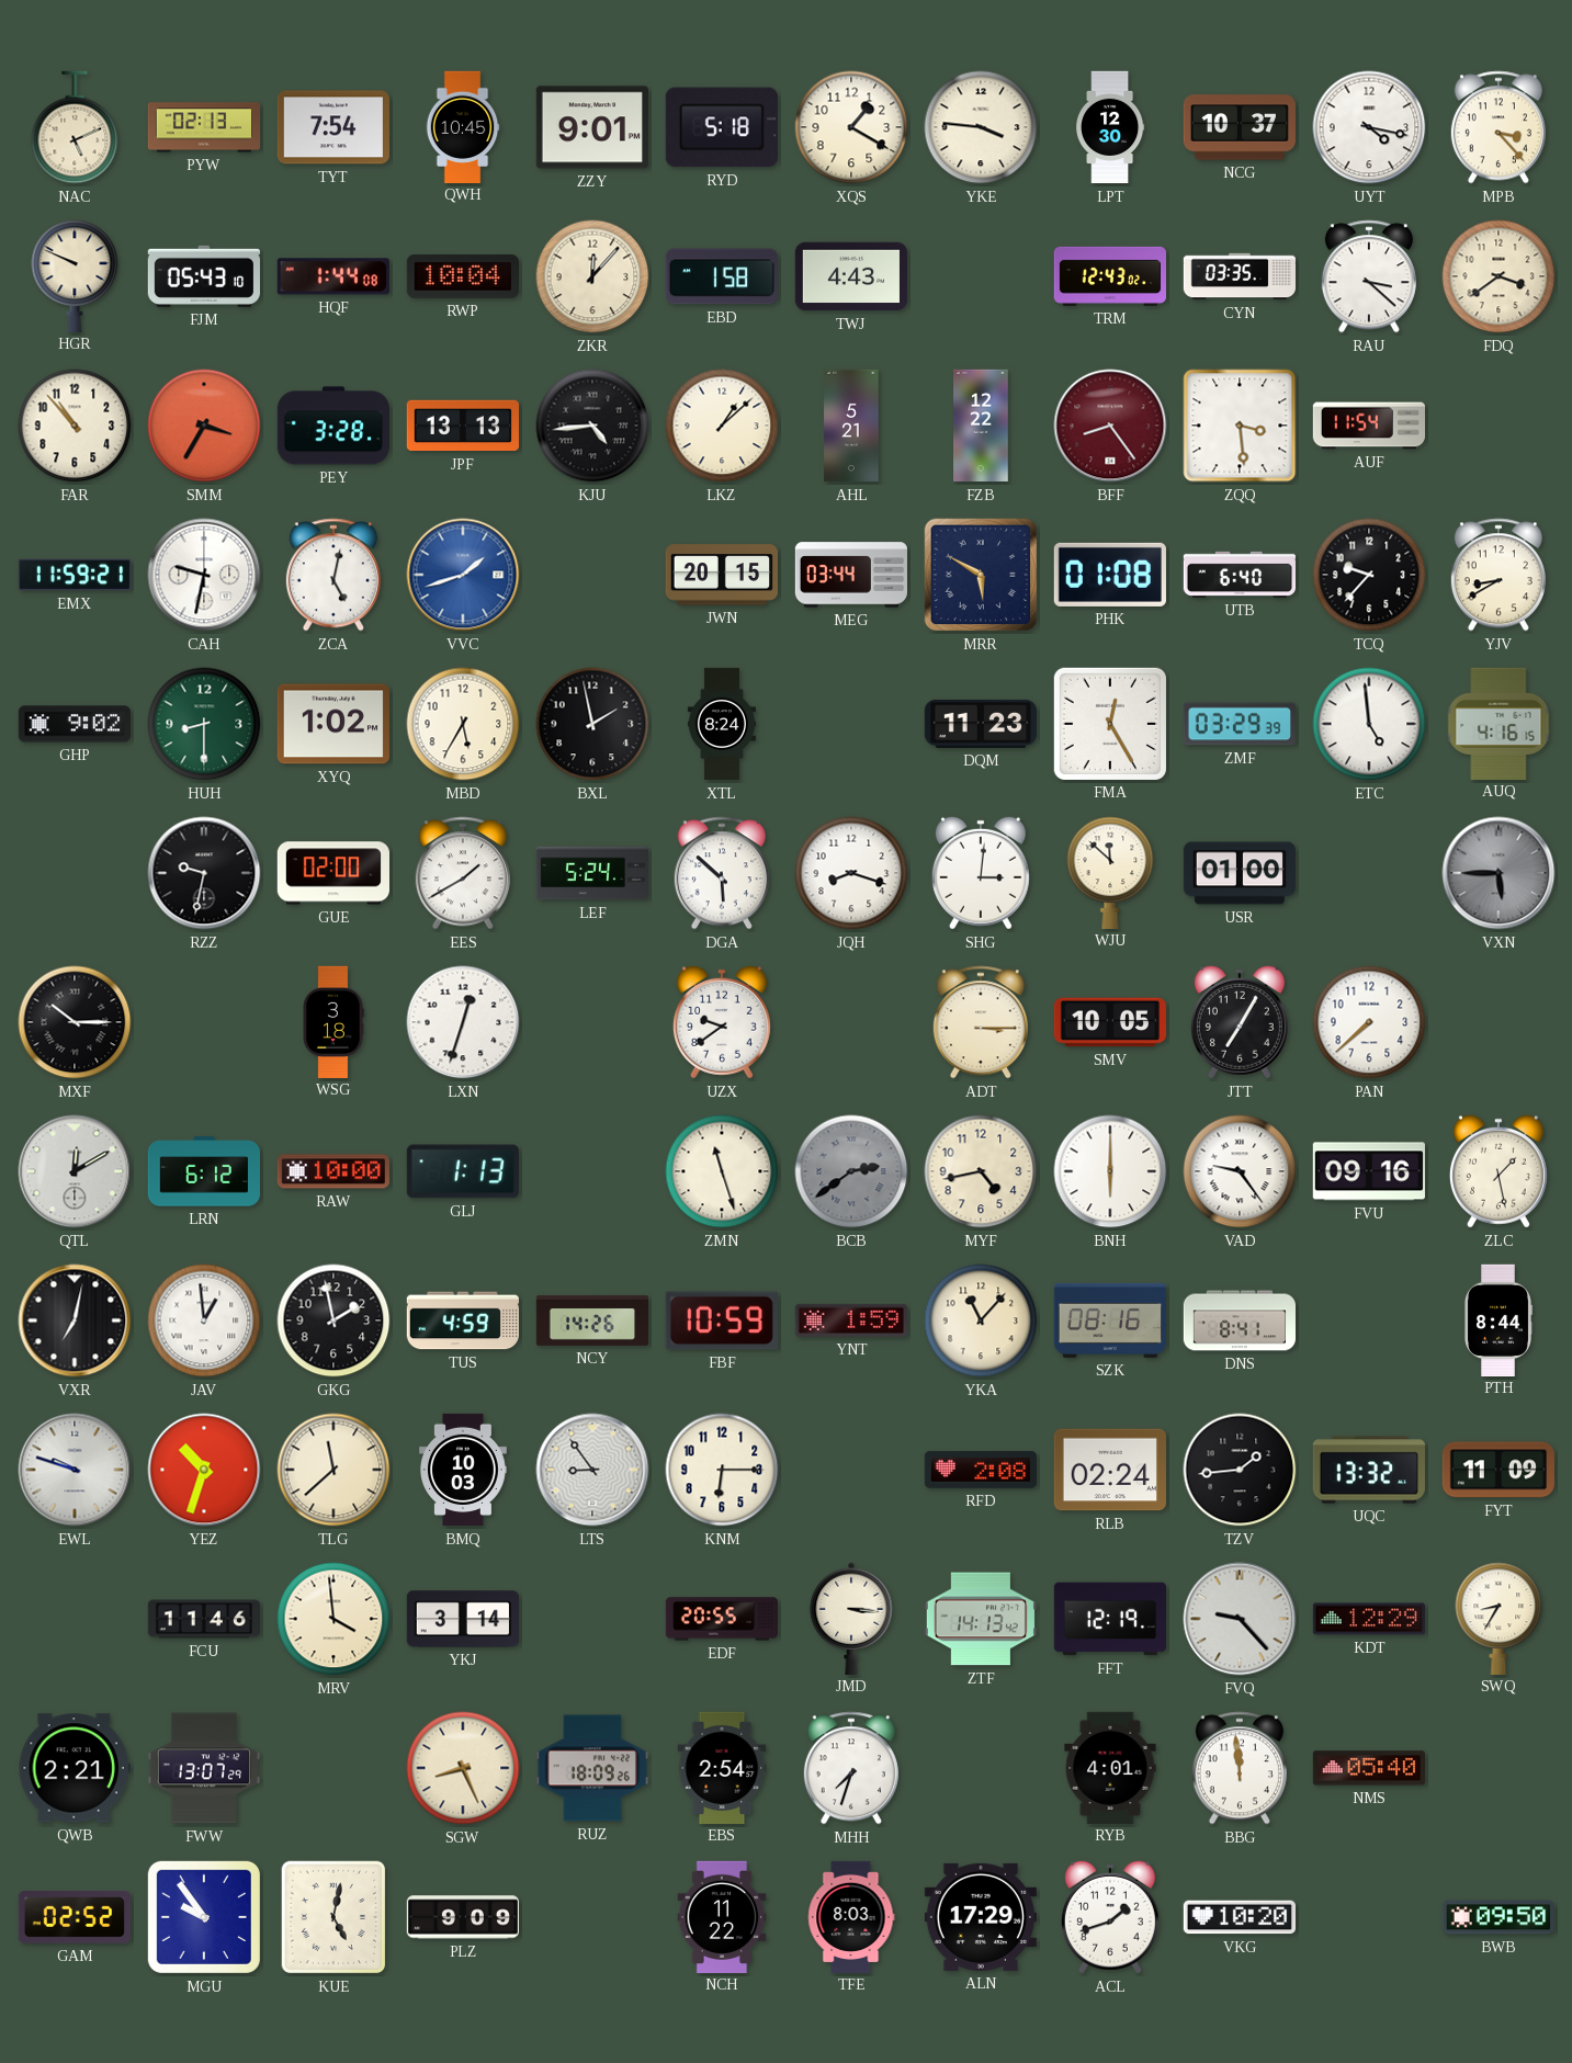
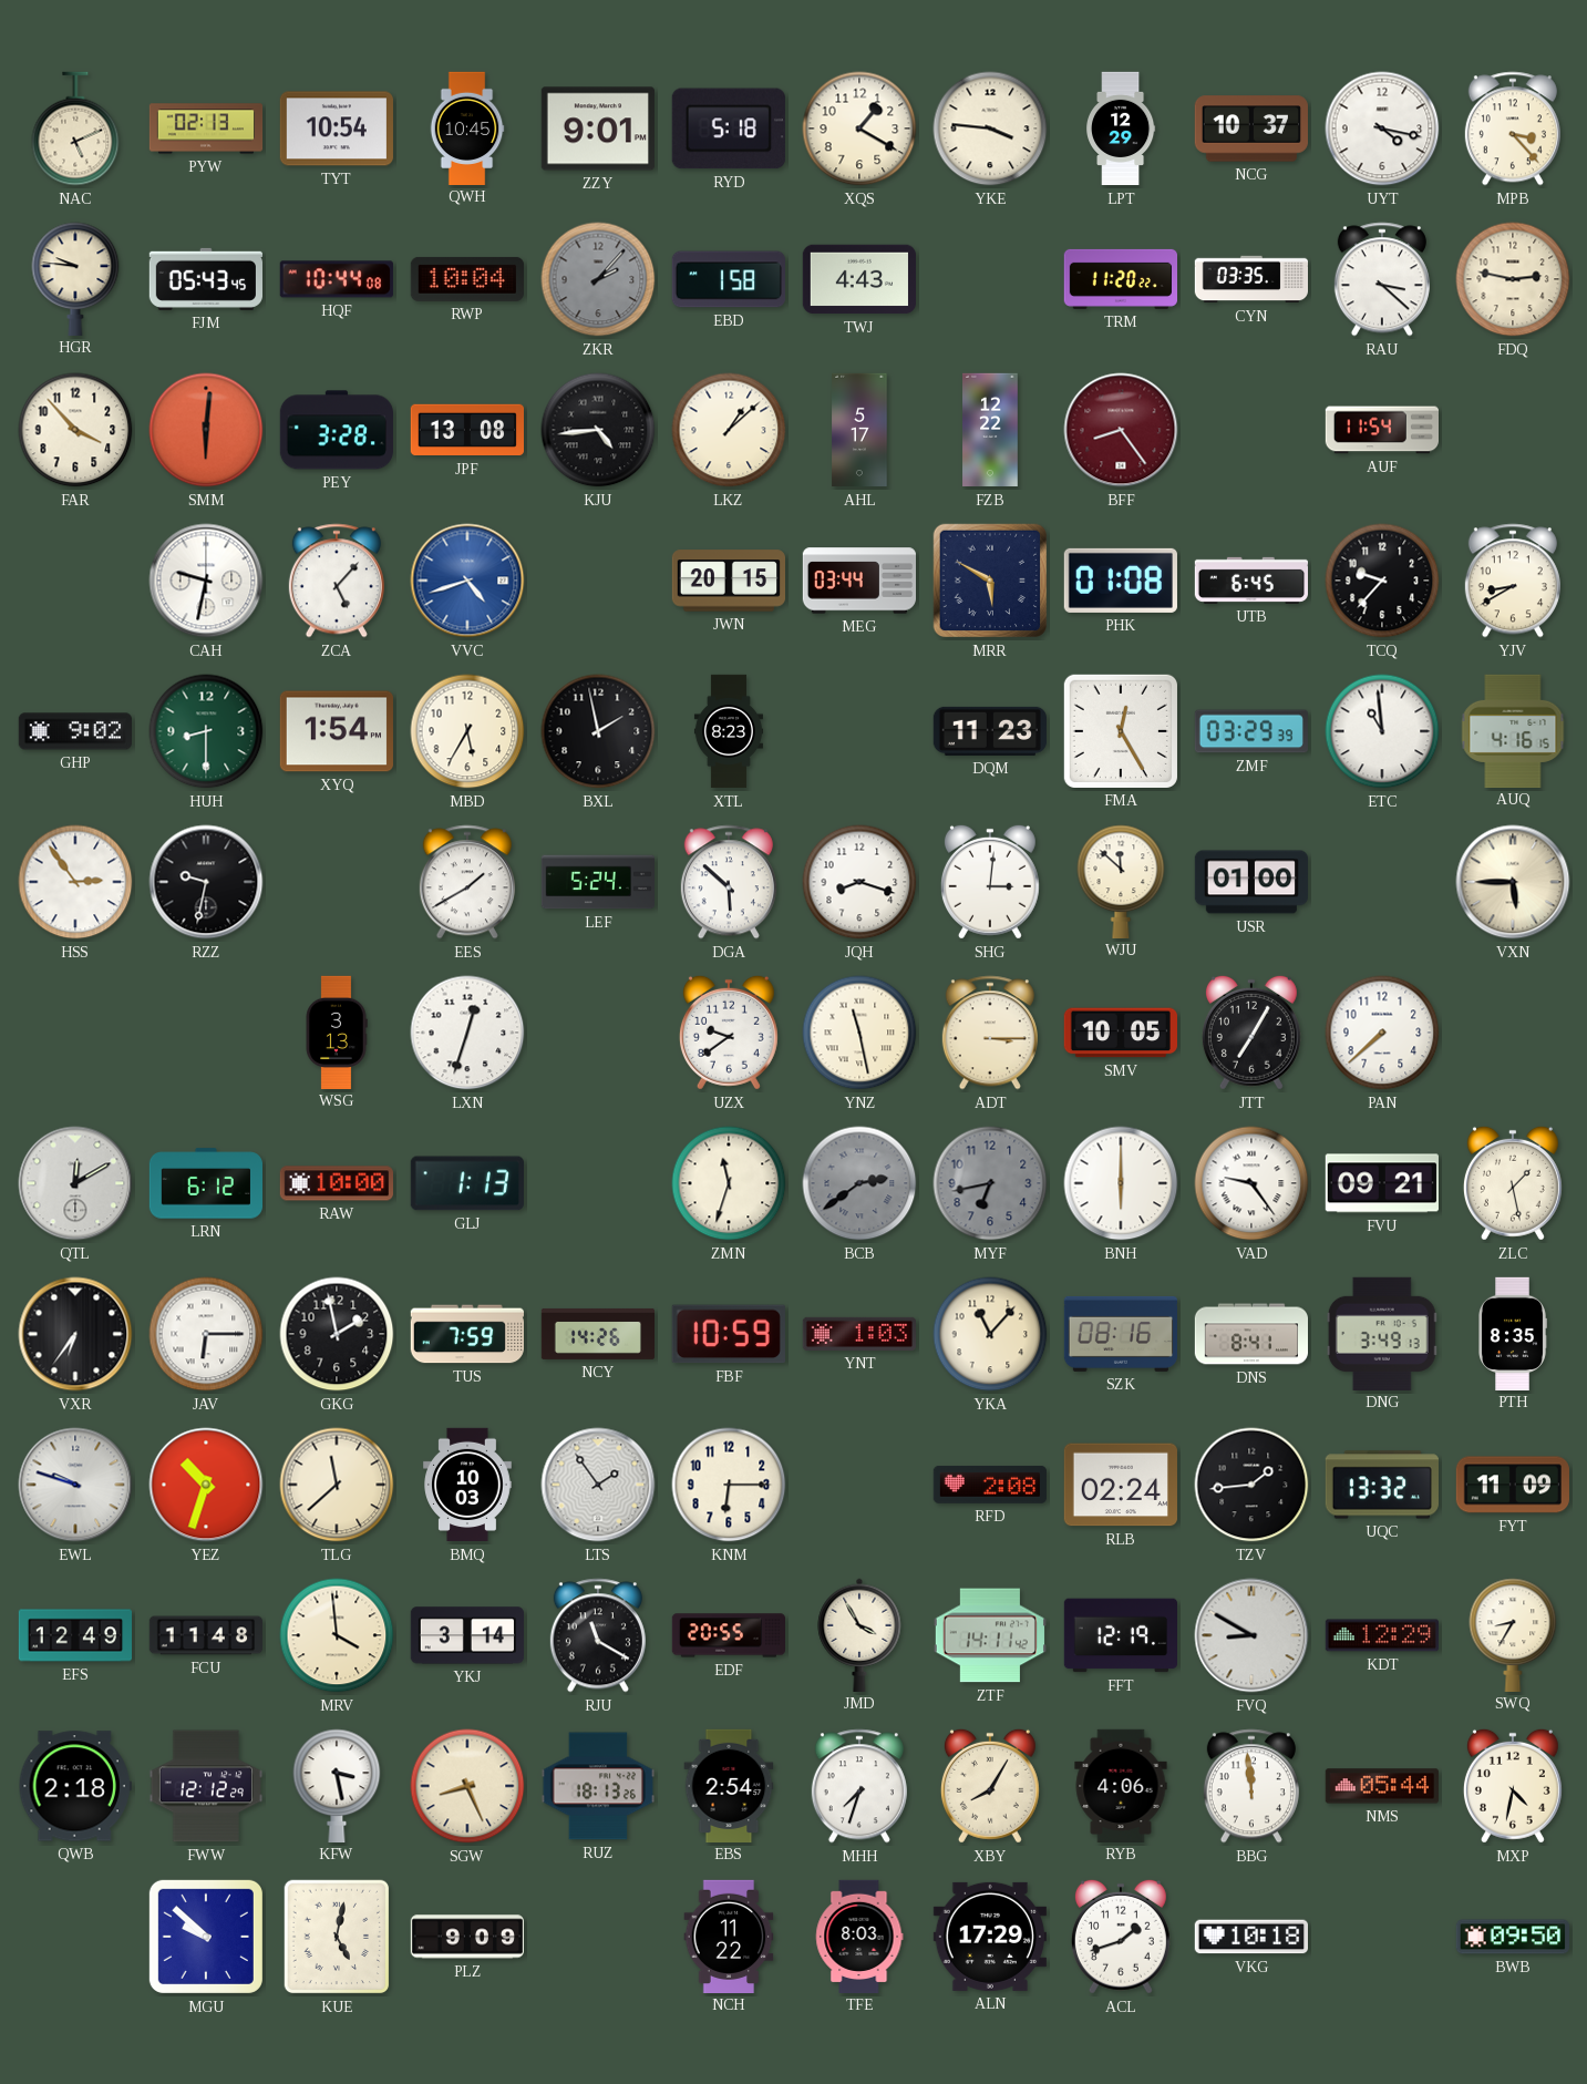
TYT: 7:54 -> 10:54
LPT: 12:30 -> 12:29
HGR: 9:49 -> 9:46
FJM: 05:43:10 -> 05:43:45
HQF: 1:44 -> 10:44
ZKR: 12:07 -> 2:07
ZKR dial: cream -> grey
TRM: 12:43 -> 11:20
FDQ: 3:39 -> 2:47
FAR: 10:53 -> 3:53
SMM: 3:35 -> 6:01
JPF: 13:13 -> 13:08
AHL: 5:21 -> 5:17
ZQQ: 3:29 -> none
EMX: 11:59 -> none
ZCA: 5:02 -> 5:07
VVC: 1:42 -> 4:42
UTB: 6:40 -> 6:45
XYQ: 1:02 -> 1:54
XTL: 8:24 -> 8:23
ETC: 4:59 -> 10:59
HSS: none -> 2:54
GUE: 02:00 -> none
VXN dial: grey -> cream
MXF: 10:15 -> none
WSG: 3:18 -> 3:13
YNZ: none -> 11:28
ZMN: 11:27 -> 11:33
MYF: 4:43 -> 6:43
MYF dial: cream -> grey
FVU: 09:16 -> 09:21
VXR: 7:02 -> 6:36
JAV: 12:59 -> 6:15
TUS: 4:59 -> 7:59
YNT: 1:59 -> 1:03
DNG: none -> 3:49
PTH: 8:44 -> 8:35
LTS: 8:54 -> 1:54
EFS: none -> 12:49
FCU: 11:46 -> 11:48
RJU: none -> 11:20
JMD: 3:16 -> 3:55
ZTF: 14:13 -> 14:11
FVQ: 9:23 -> 8:50
QWB: 2:21 -> 2:18
FWW: 13:07 -> 12:12
KFW: none -> 3:28
RUZ: 18:09 -> 18:13
XBY: none -> 8:05
RYB: 4:01 -> 4:06
NMS: 05:40 -> 05:44
MXP: none -> 4:32
GAM: 02:52 -> none
MGU: 9:54 -> 9:52
VKG: 10:20 -> 10:18
